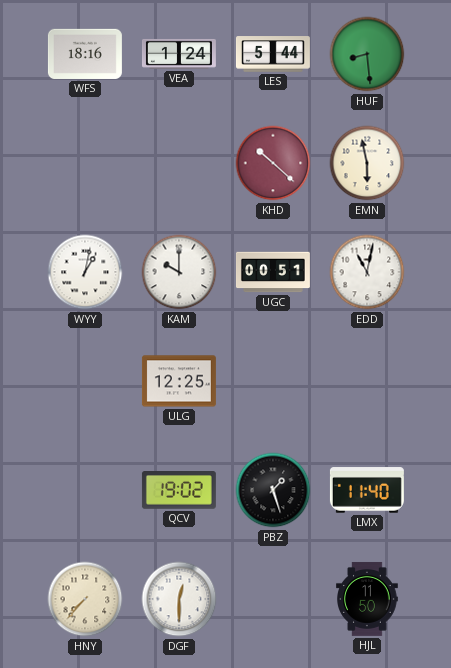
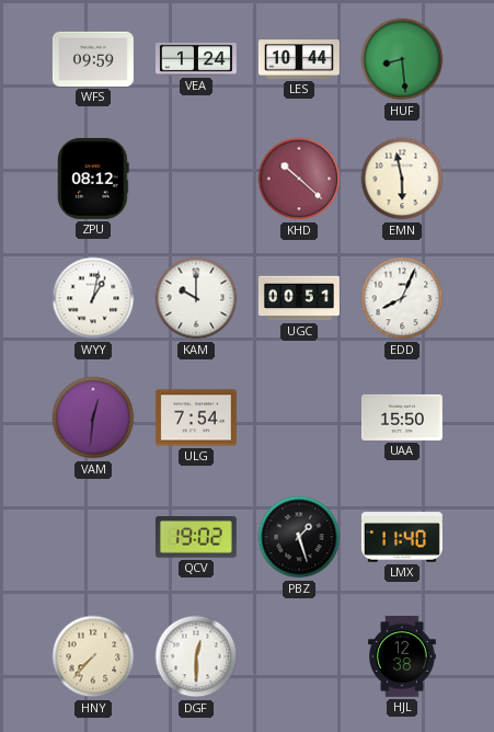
WFS: 18:16 -> 09:59
LES: 5:44 -> 10:44
ZPU: none -> 08:12
EDD: 11:02 -> 8:04
VAM: none -> 12:31
ULG: 12:25 -> 7:54
UAA: none -> 15:50
HJL: 11:50 -> 12:38
